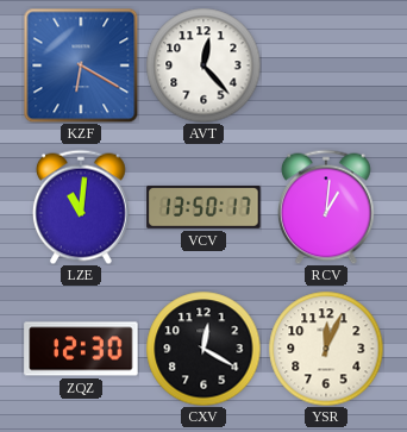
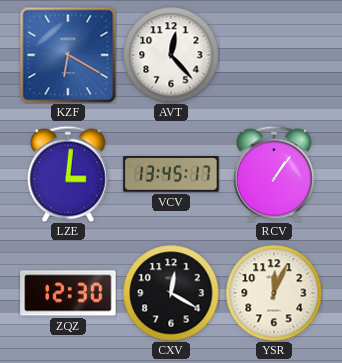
LZE: 11:01 -> 3:01
VCV: 13:50 -> 13:45
RCV: 1:01 -> 1:06
